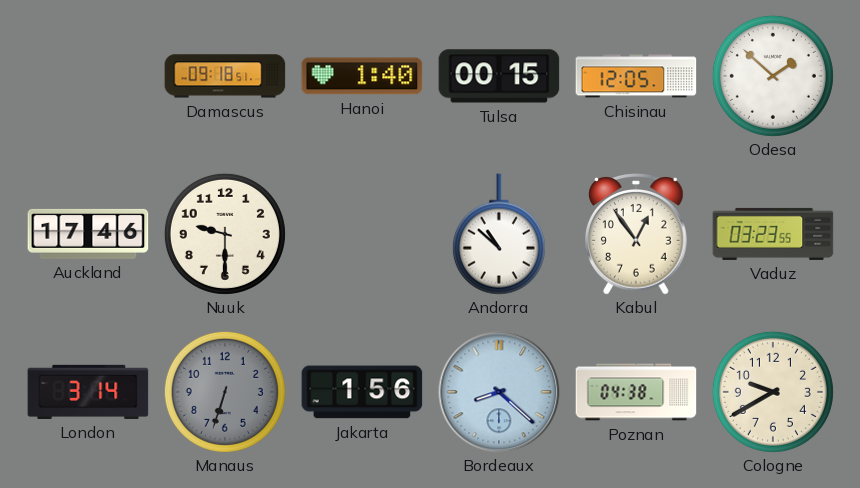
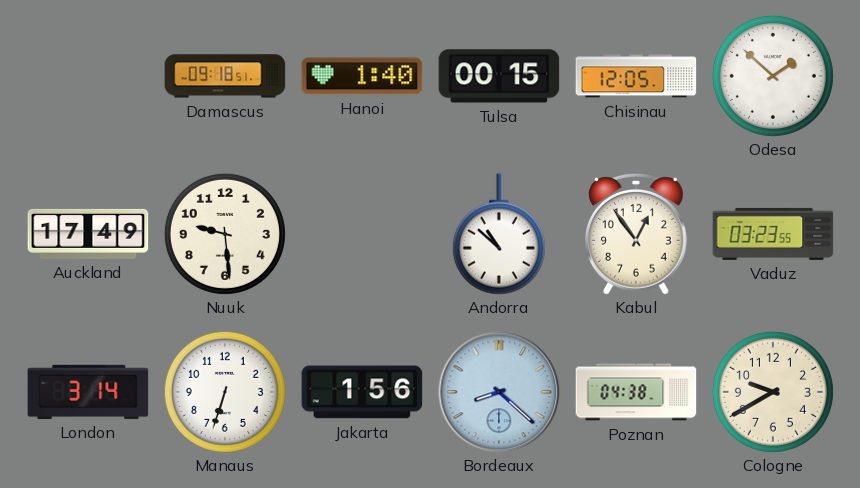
Auckland: 17:46 -> 17:49
Nuuk: 9:30 -> 9:29
Manaus dial: grey -> white
